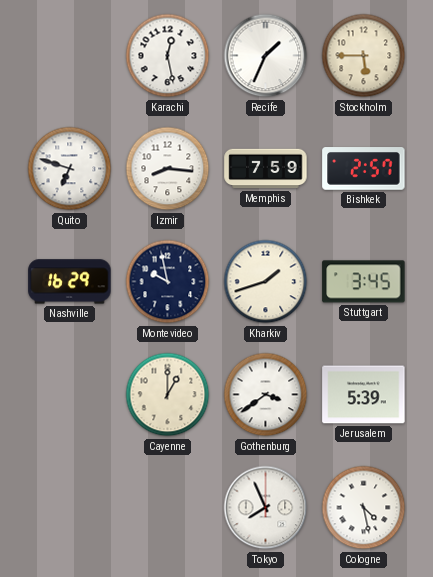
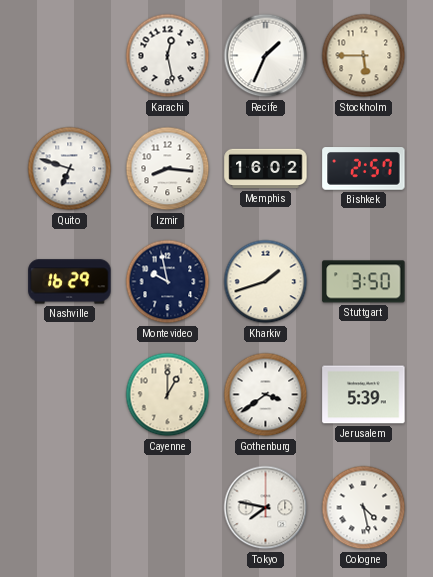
Memphis: 7:59 -> 16:02
Stuttgart: 3:45 -> 3:50
Tokyo: 7:56 -> 7:47
